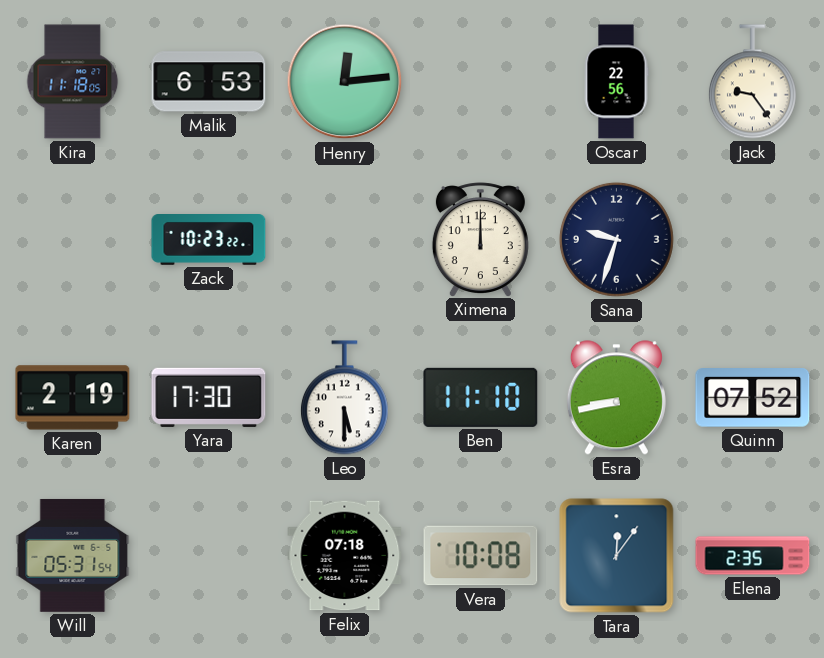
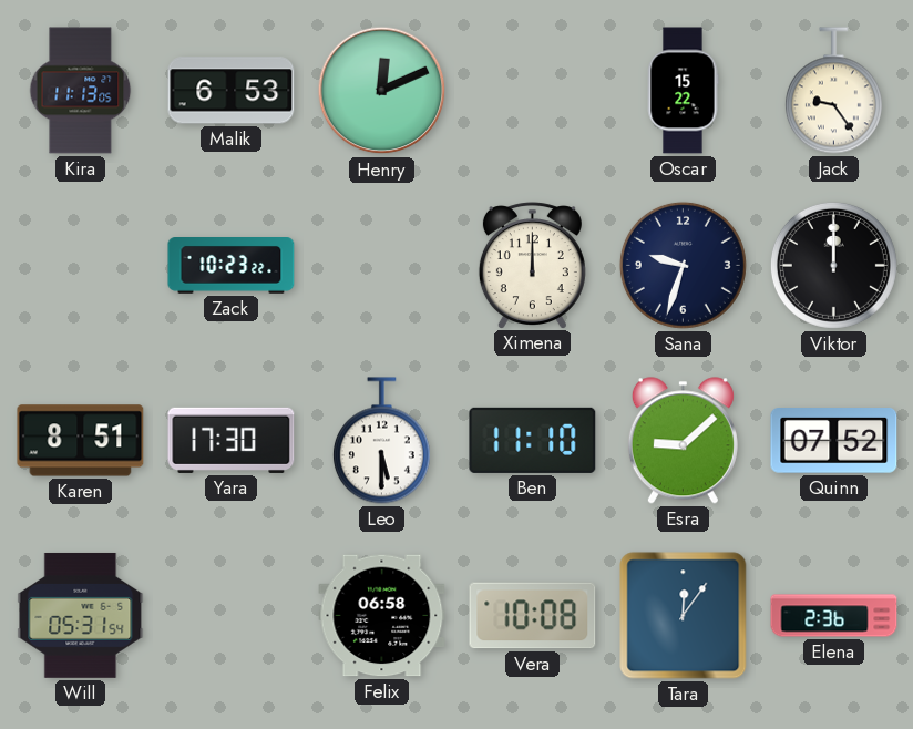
Kira: 11:18 -> 11:13
Henry: 12:14 -> 12:11
Oscar: 22:56 -> 15:22
Viktor: none -> 12:00
Karen: 2:19 -> 8:51
Esra: 8:43 -> 9:08
Felix: 07:18 -> 06:58
Elena: 2:35 -> 2:36
